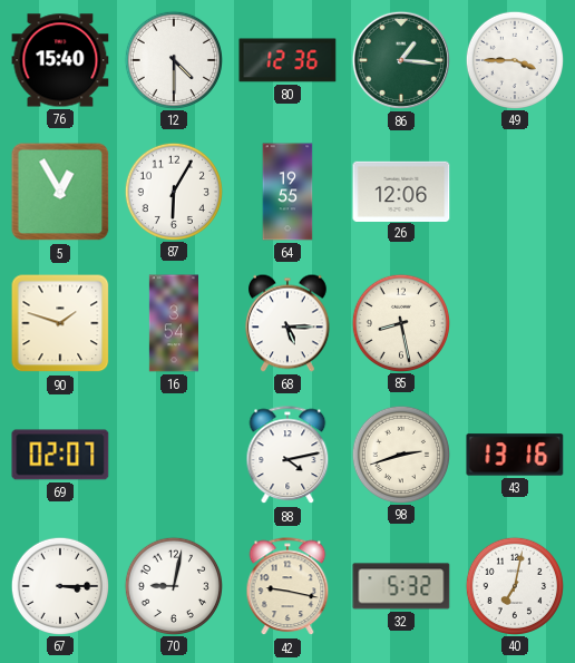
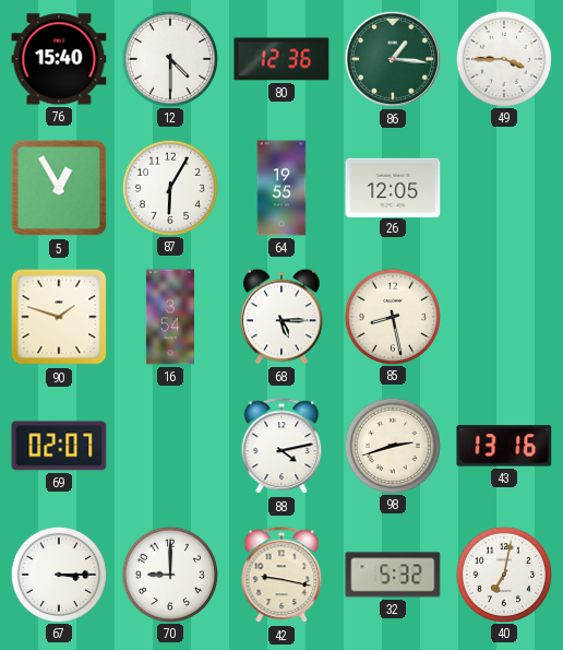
26: 12:06 -> 12:05
70: 9:02 -> 9:00
